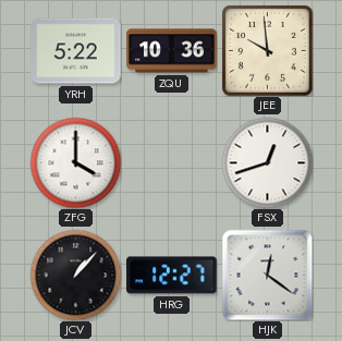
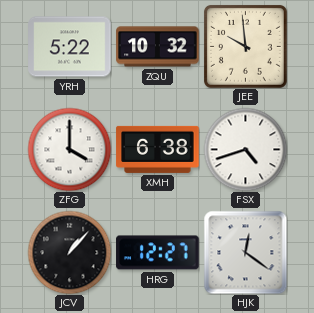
ZQU: 10:36 -> 10:32
XMH: none -> 6:38
FSX: 12:42 -> 4:42
